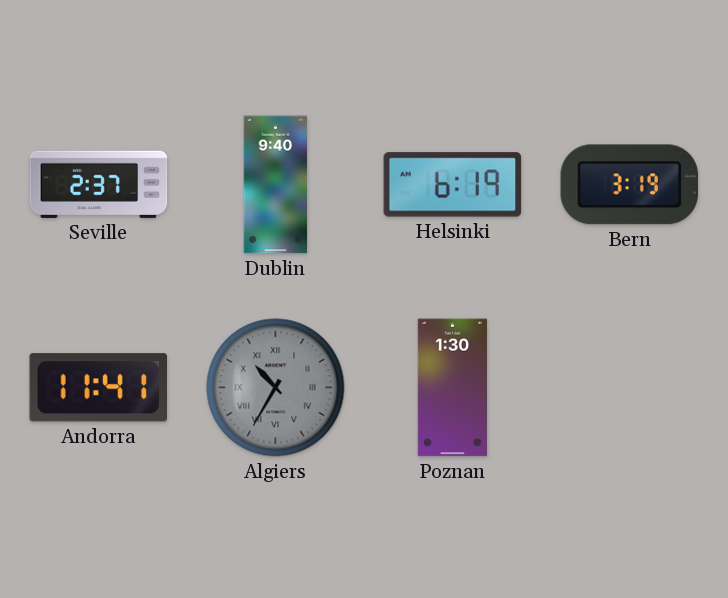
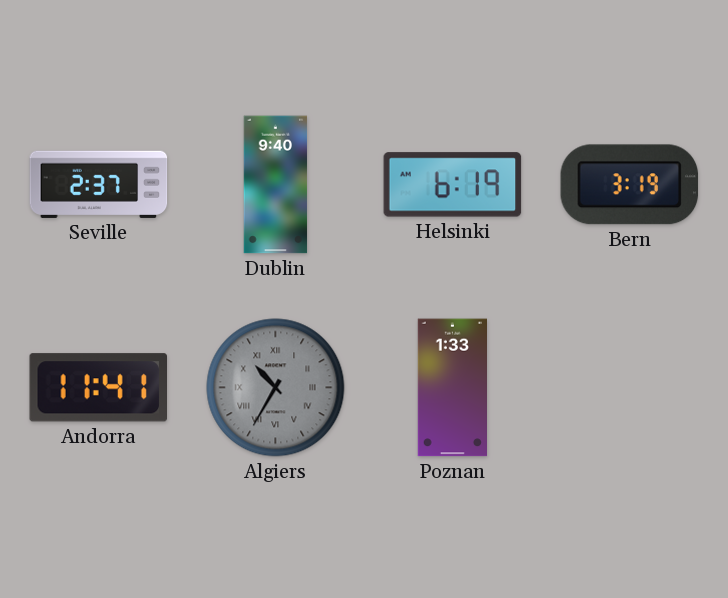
Poznan: 1:30 -> 1:33
